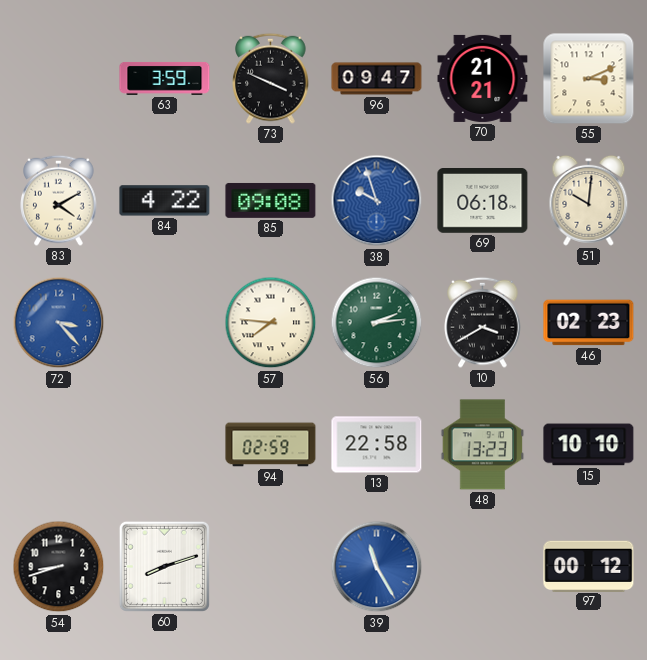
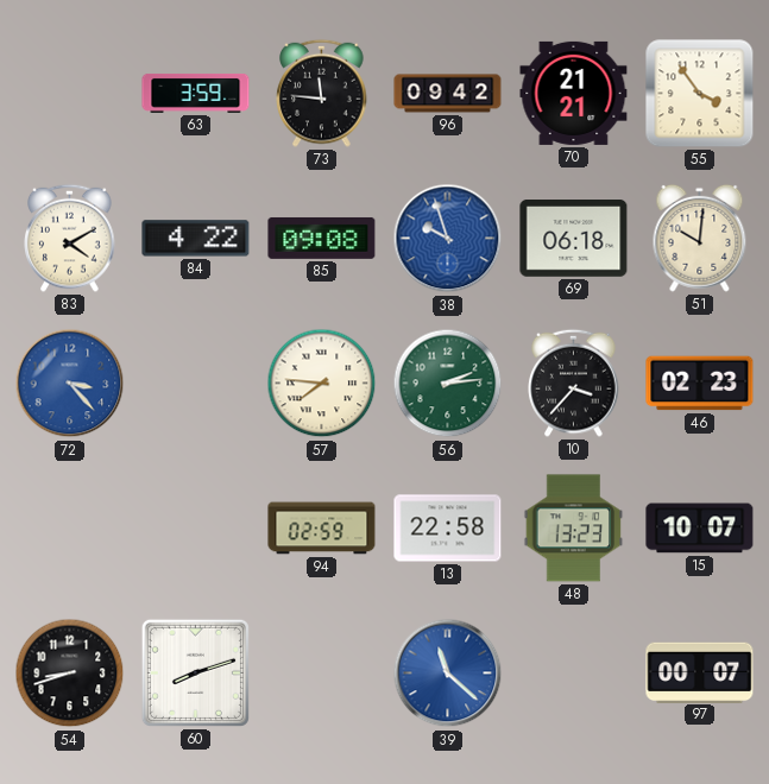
73: 3:49 -> 11:46
96: 09:47 -> 09:42
55: 3:11 -> 3:54
10: 3:40 -> 3:37
15: 10:10 -> 10:07
39: 11:25 -> 11:22
97: 00:12 -> 00:07
